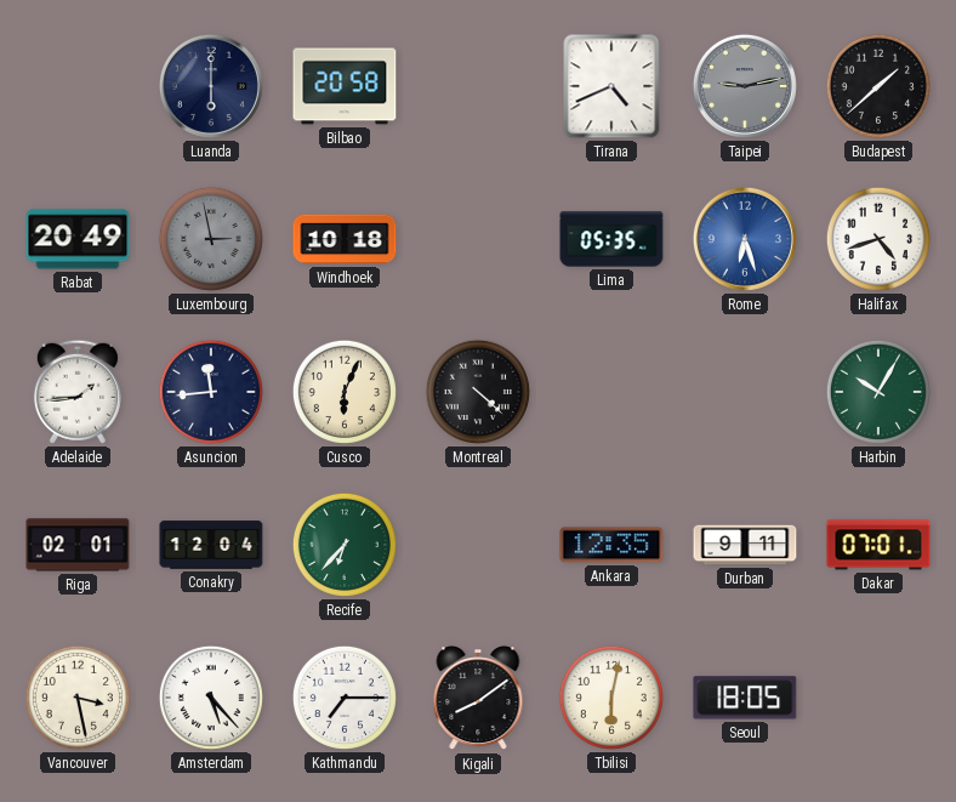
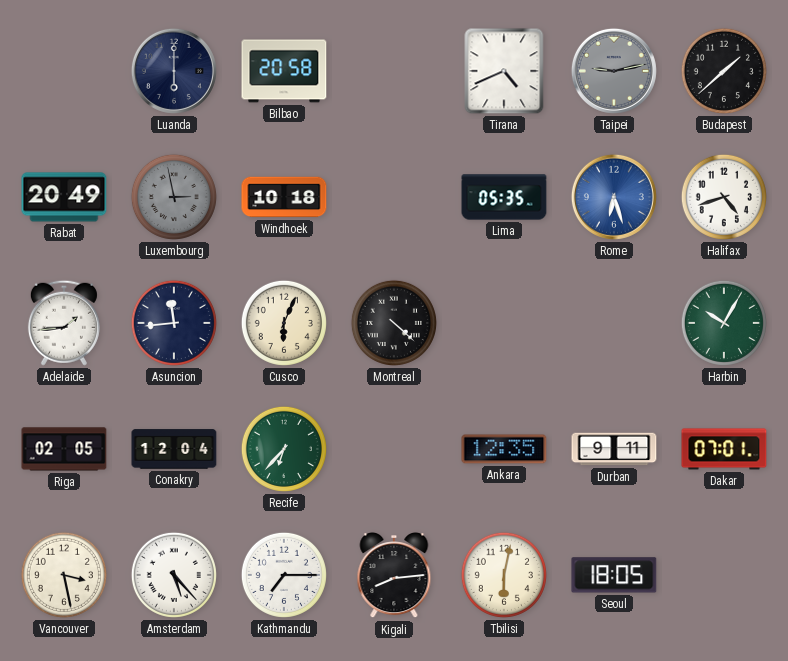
Riga: 02:01 -> 02:05
Kigali: 8:09 -> 8:14
